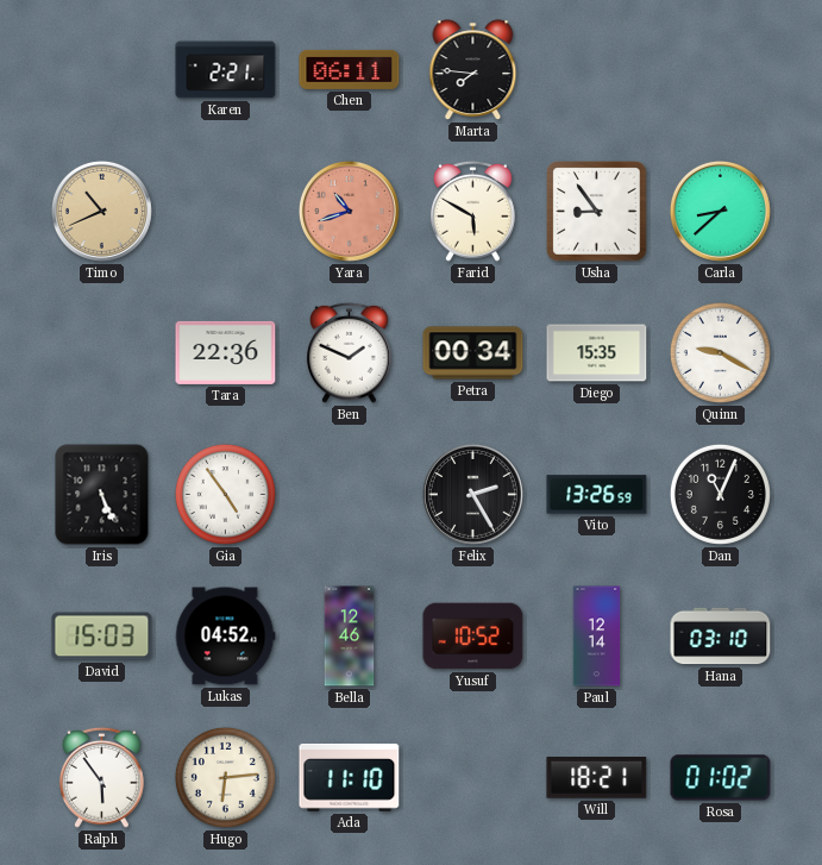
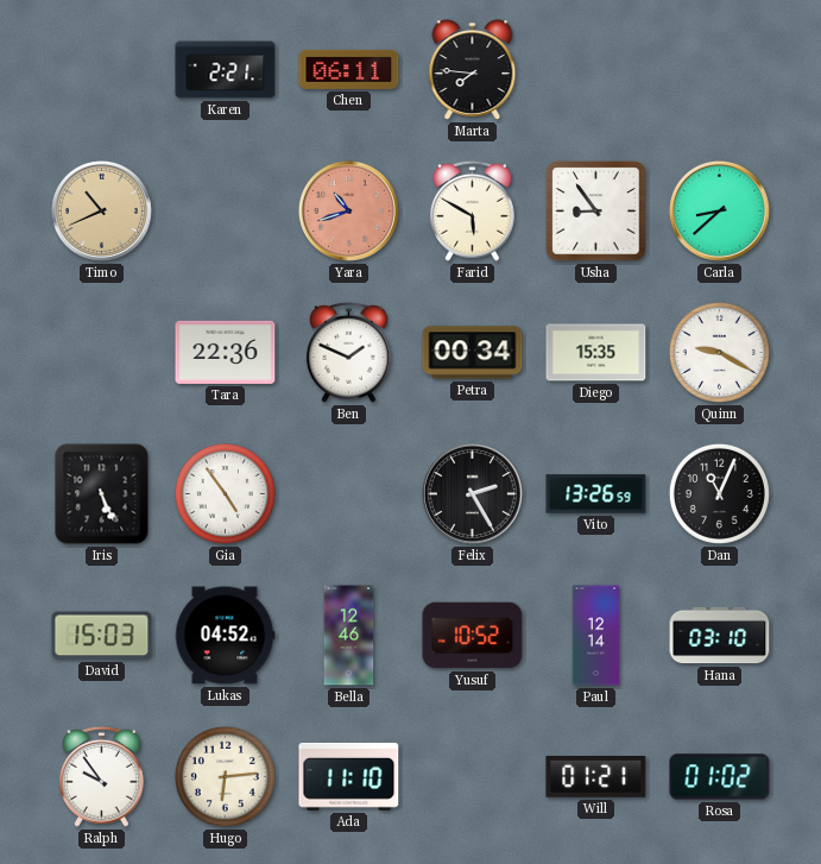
Ralph: 5:54 -> 9:54
Will: 18:21 -> 01:21
